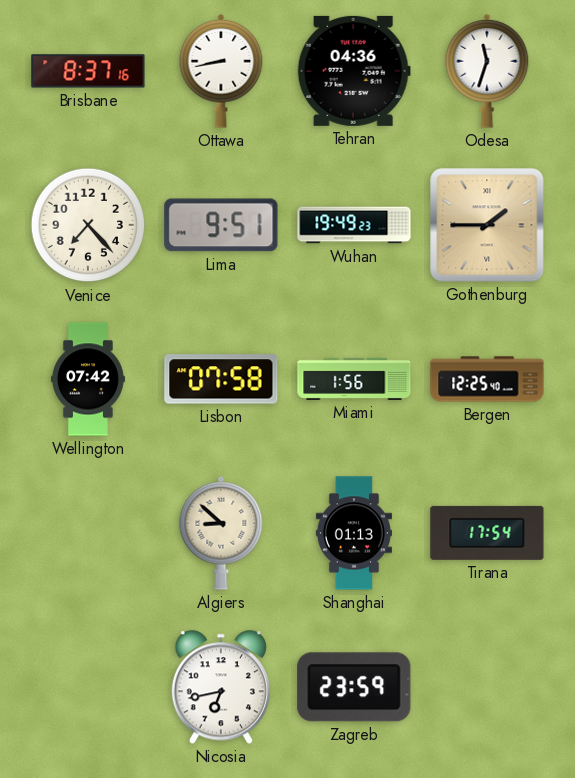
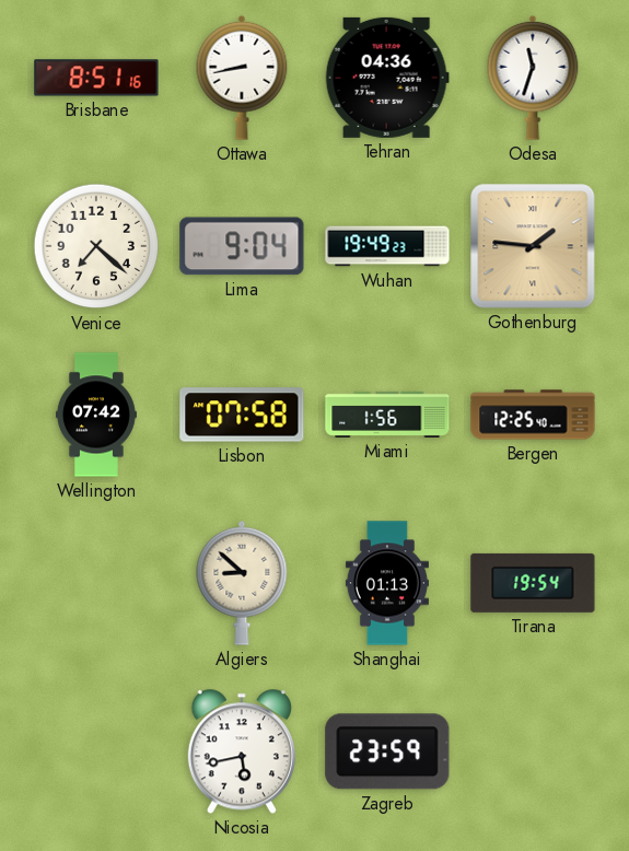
Brisbane: 8:37 -> 8:51
Venice: 7:23 -> 7:22
Lima: 9:51 -> 9:04
Gothenburg: 1:45 -> 1:46
Tirana: 17:54 -> 19:54
Nicosia: 6:43 -> 5:43
